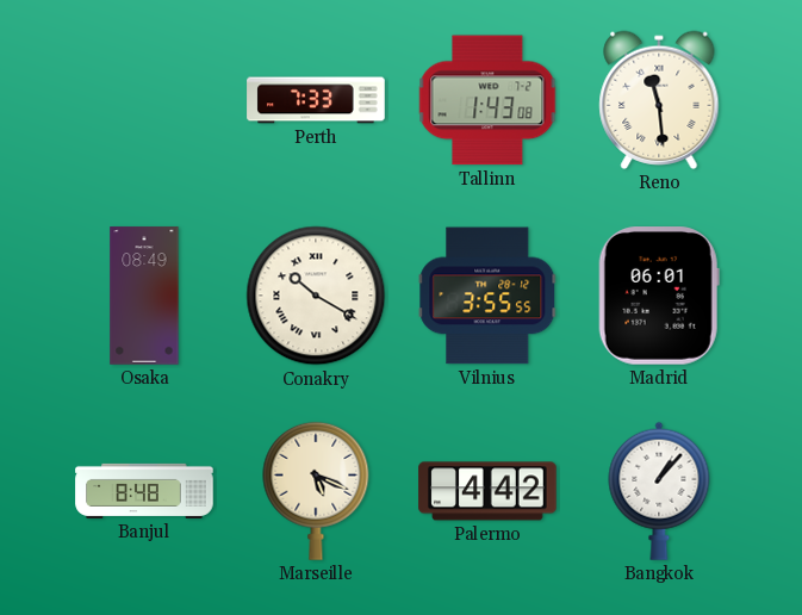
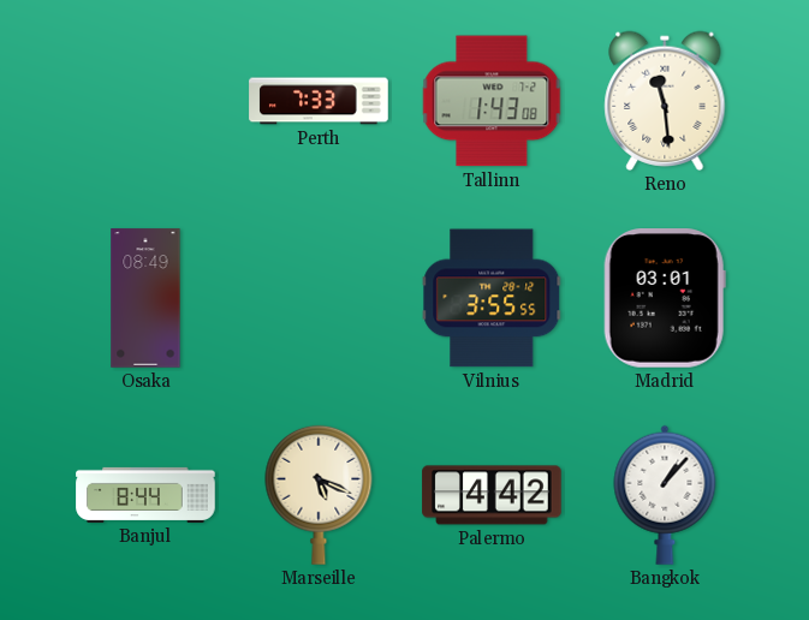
Conakry: 10:20 -> none
Madrid: 06:01 -> 03:01
Banjul: 8:48 -> 8:44
